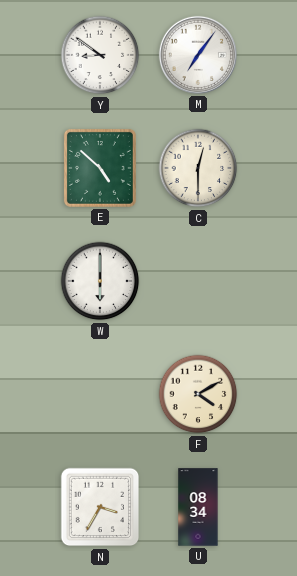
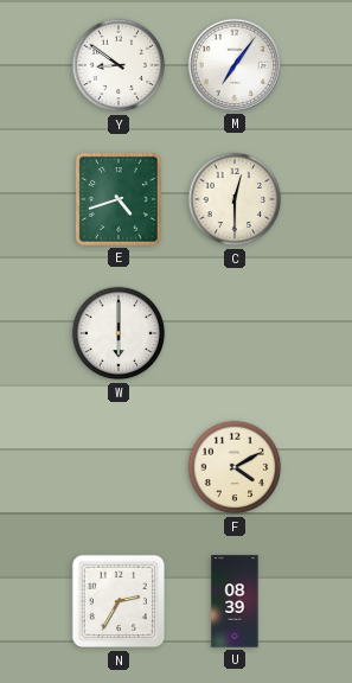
E: 4:52 -> 4:42
N: 3:35 -> 2:35
U: 08:34 -> 08:39
